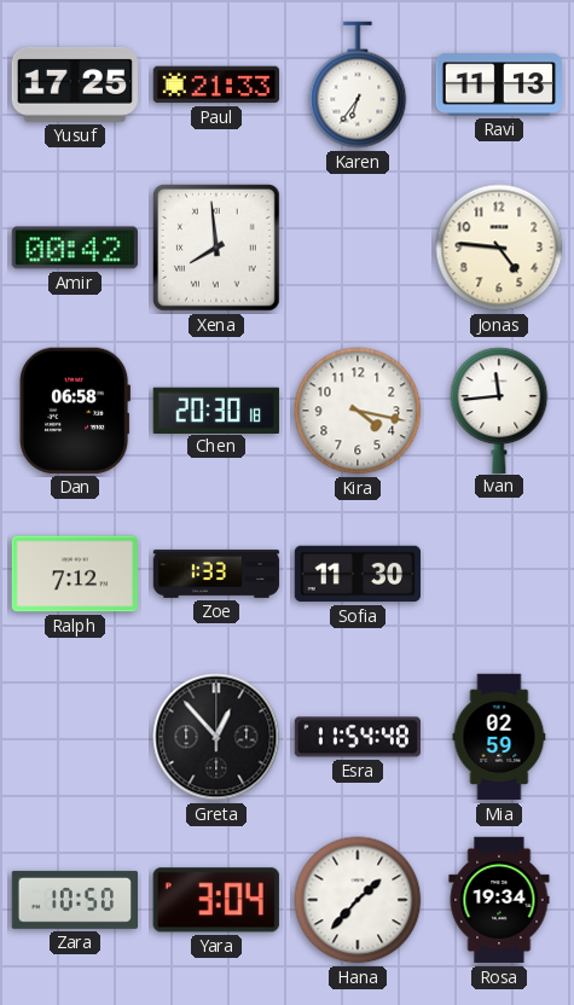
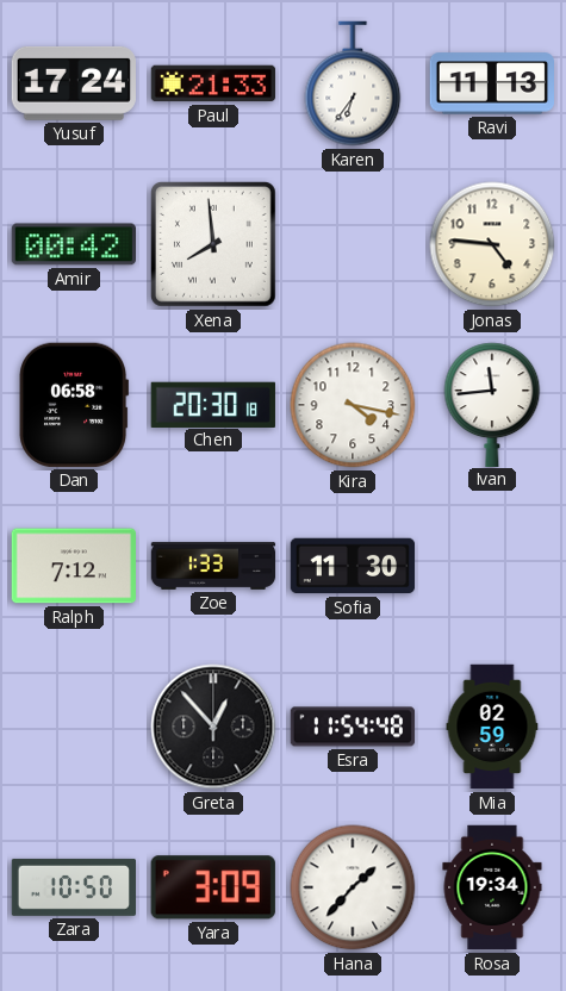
Yusuf: 17:25 -> 17:24
Yara: 3:04 -> 3:09
